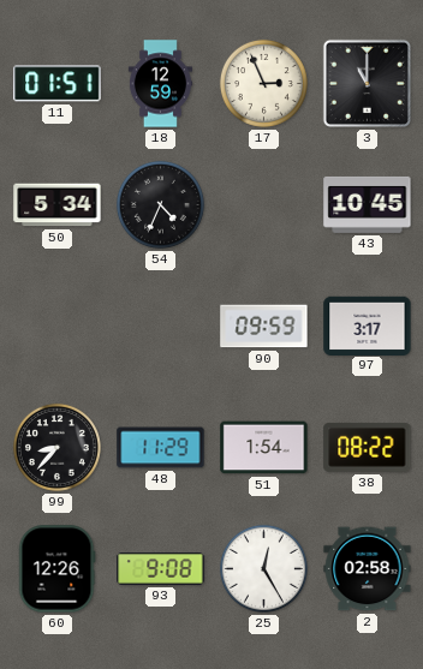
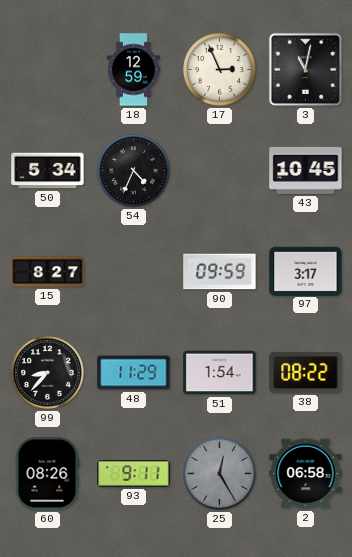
11: 01:51 -> none
3: 11:00 -> 11:02
15: none -> 8:27
60: 12:26 -> 08:26
93: 9:08 -> 9:11
25 dial: white -> grey
2: 02:58 -> 06:58
